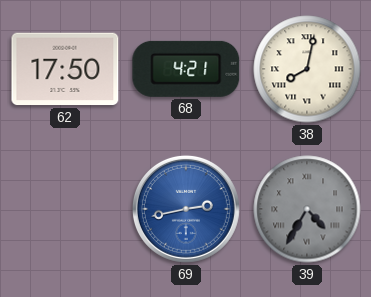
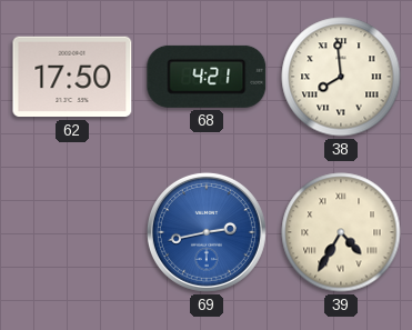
38: 8:02 -> 7:59
39 dial: grey -> cream
